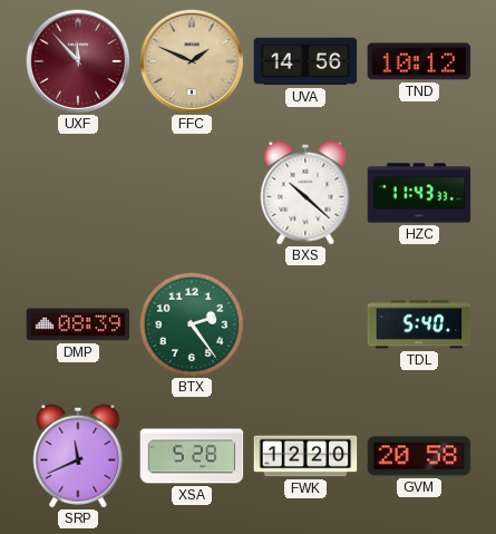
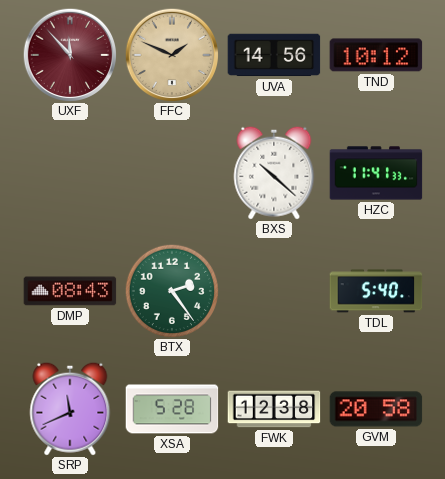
HZC: 11:43 -> 11:41
DMP: 08:39 -> 08:43
FWK: 12:20 -> 12:38
